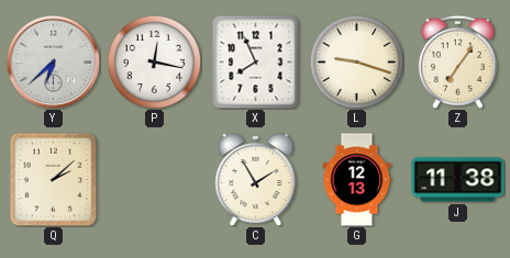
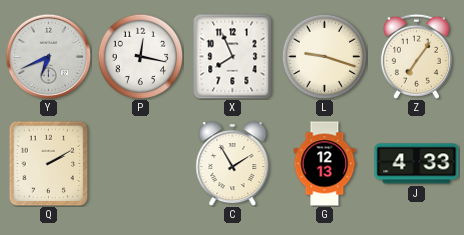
Y: 6:38 -> 6:41
Q: 2:08 -> 2:10
J: 11:38 -> 4:33
